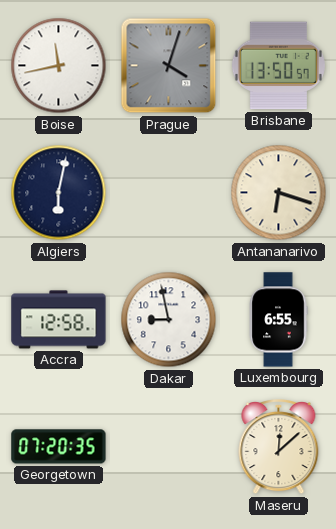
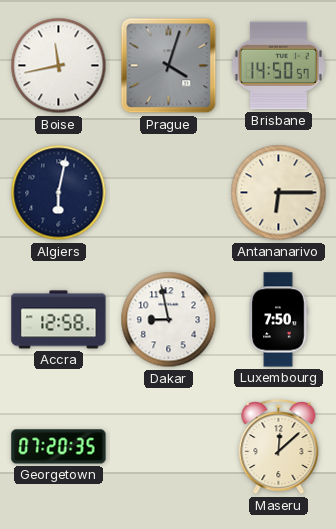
Brisbane: 13:50 -> 14:50
Antananarivo: 6:18 -> 6:15
Luxembourg: 6:55 -> 7:50
